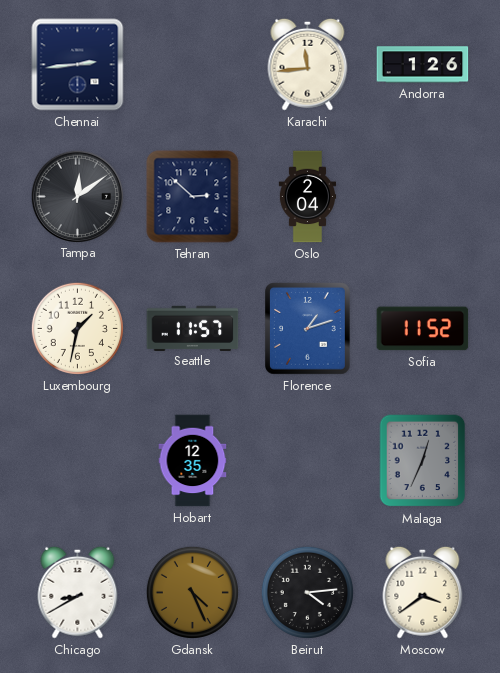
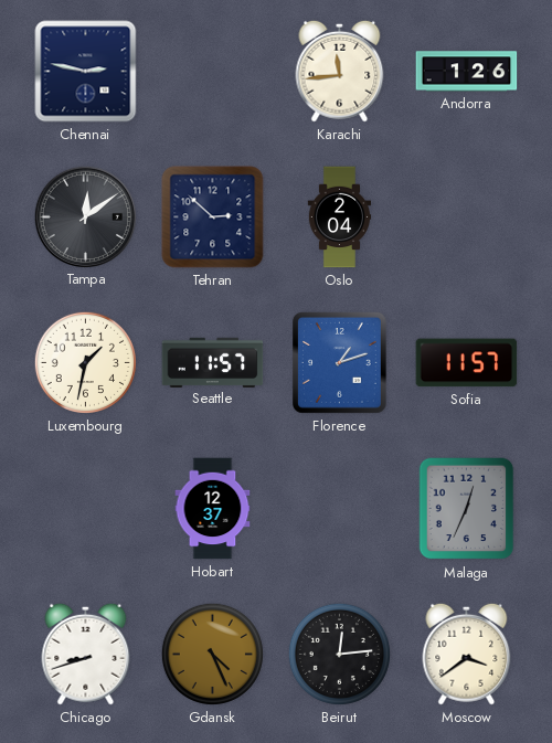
Chennai: 2:44 -> 2:47
Sofia: 11:52 -> 11:57
Hobart: 12:35 -> 12:37
Chicago: 8:40 -> 8:42
Beirut: 4:14 -> 12:14
